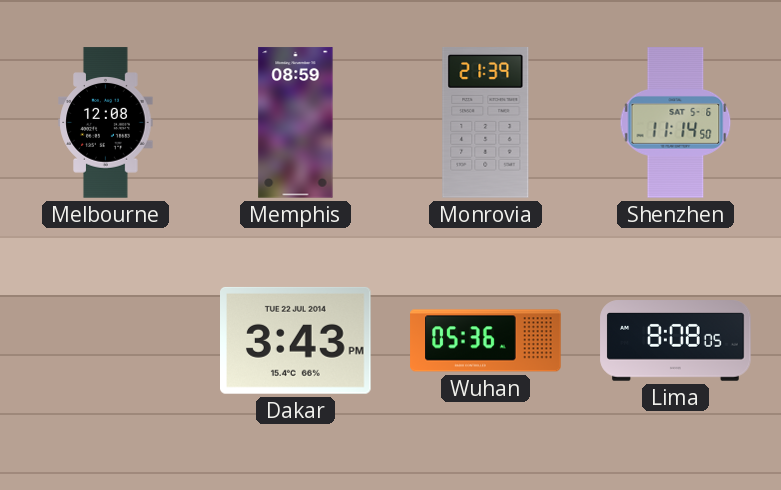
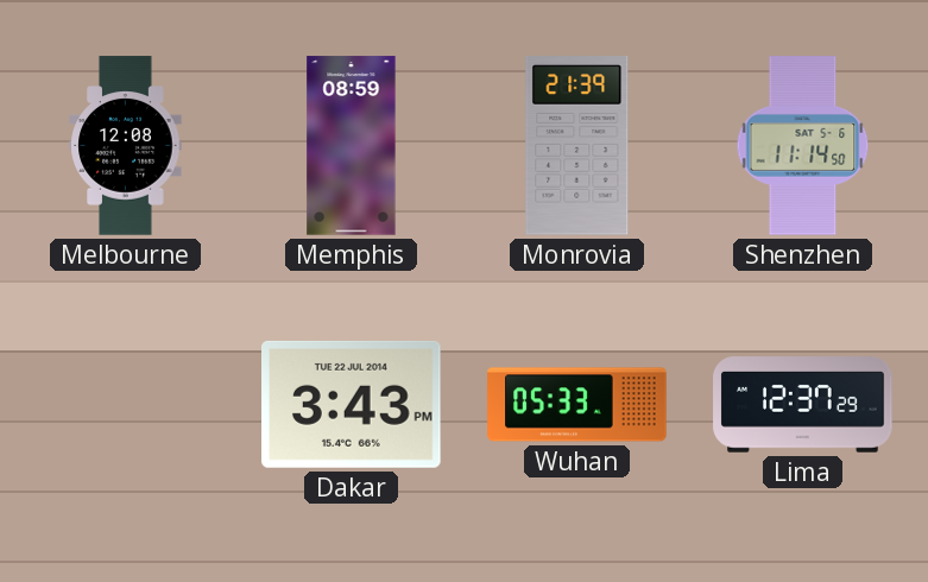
Wuhan: 05:36 -> 05:33
Lima: 8:08 -> 12:37
